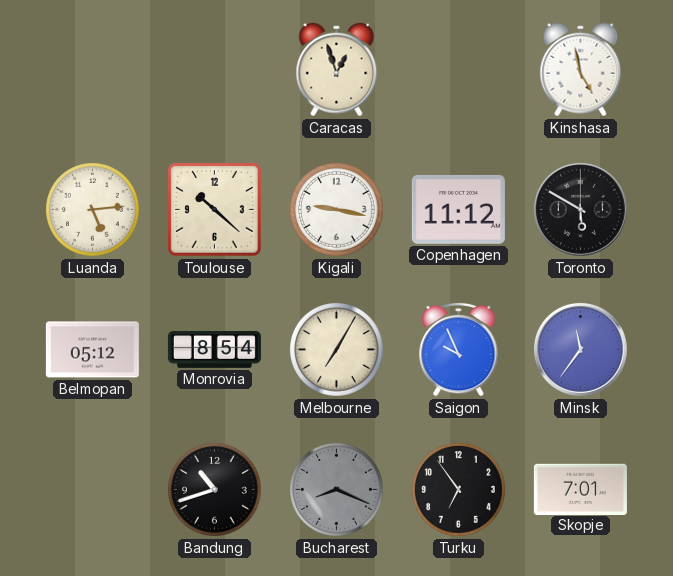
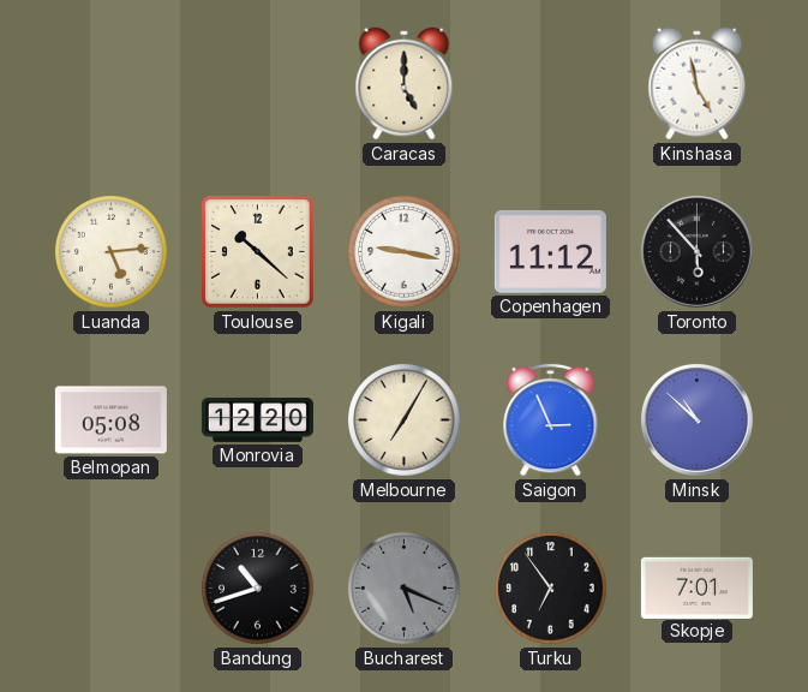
Caracas: 12:57 -> 5:00
Toronto: 5:50 -> 5:53
Belmopan: 05:12 -> 05:08
Monrovia: 8:54 -> 12:20
Saigon: 9:56 -> 2:56
Minsk: 11:36 -> 10:52
Bucharest: 8:19 -> 5:19
